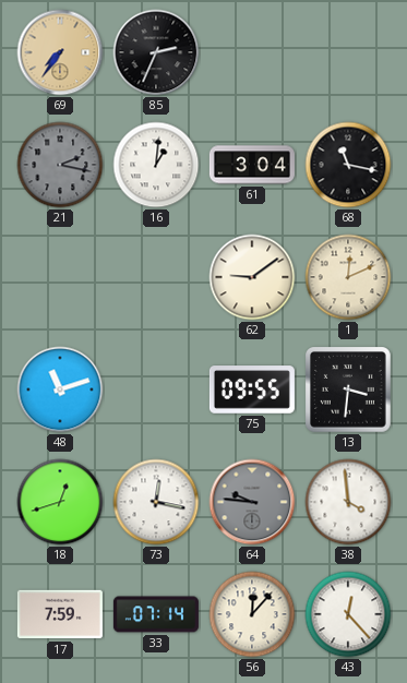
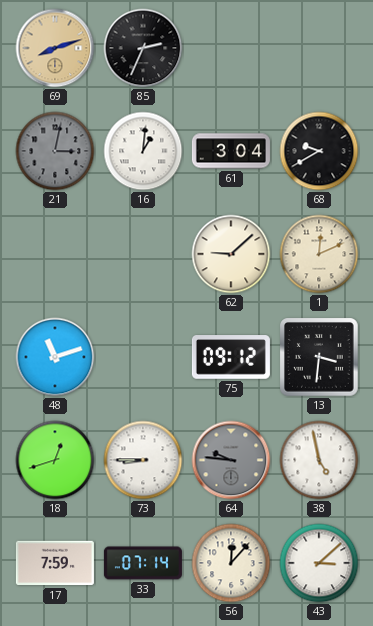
69: 7:36 -> 8:12
21: 2:17 -> 3:02
68: 11:17 -> 9:40
62: 9:09 -> 9:08
75: 09:55 -> 09:12
73: 12:17 -> 8:45
38: 3:59 -> 4:58
43: 12:23 -> 3:08
